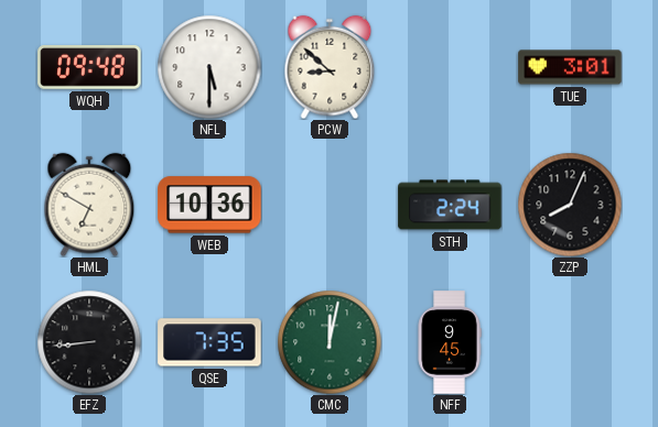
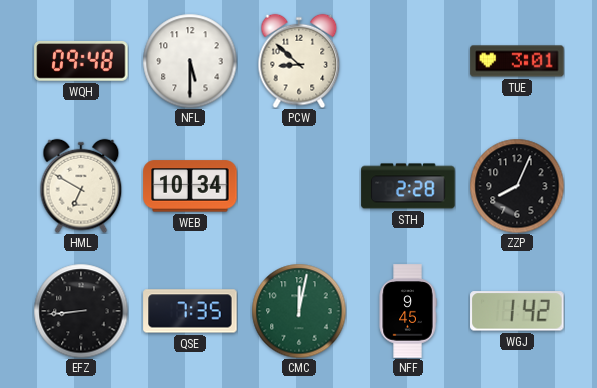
WEB: 10:36 -> 10:34
STH: 2:24 -> 2:28
WGJ: none -> 1:42
